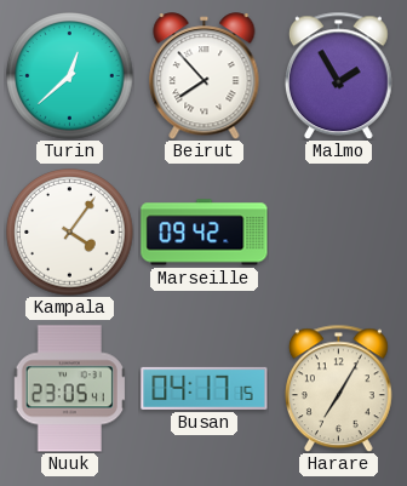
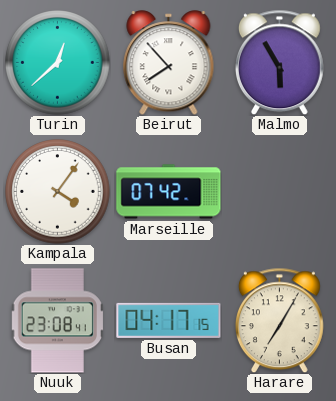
Malmo: 1:55 -> 5:55
Marseille: 09:42 -> 07:42
Nuuk: 23:05 -> 23:08
